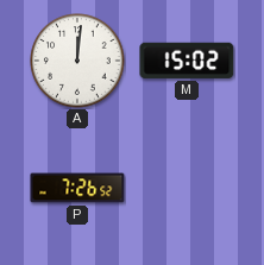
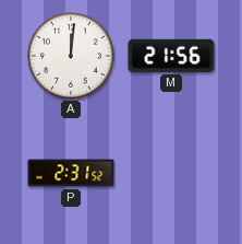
M: 15:02 -> 21:56
P: 7:26 -> 2:31
